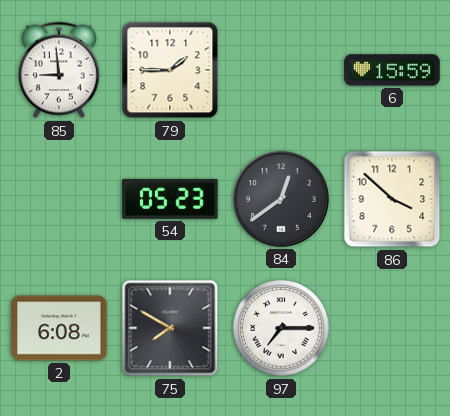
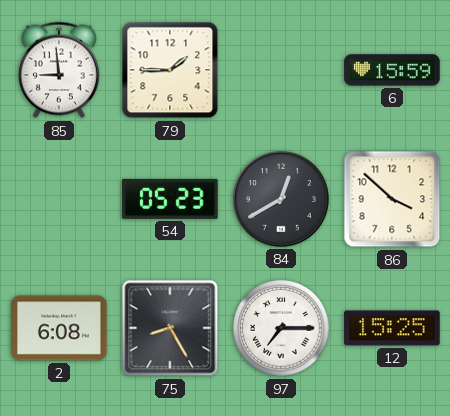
84: 12:39 -> 12:40
75: 7:50 -> 8:25
12: none -> 15:25
